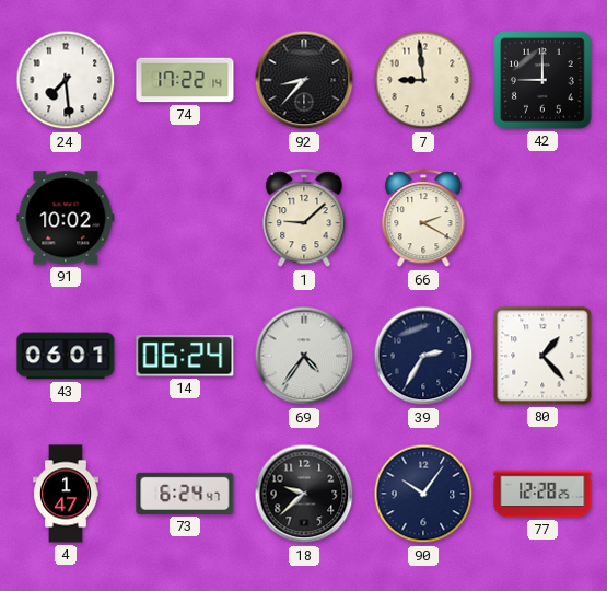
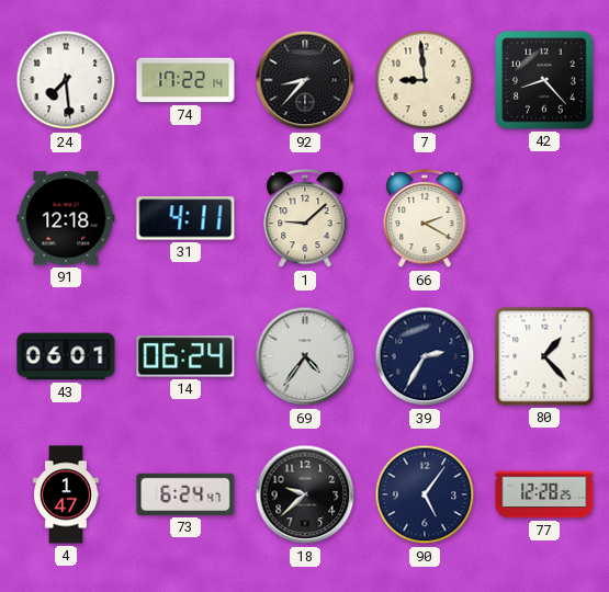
42: 9:00 -> 8:23
91: 10:02 -> 12:18
31: none -> 4:11
90: 10:06 -> 5:06
